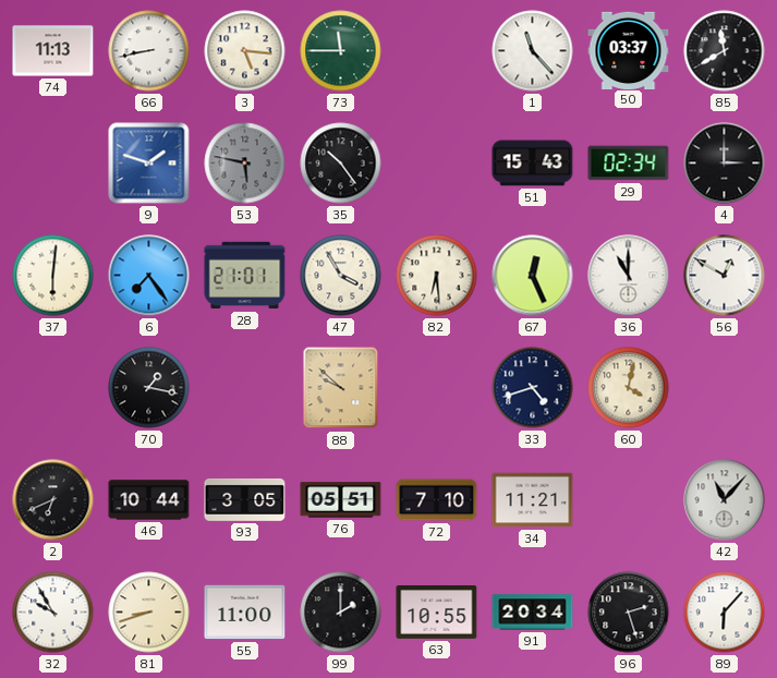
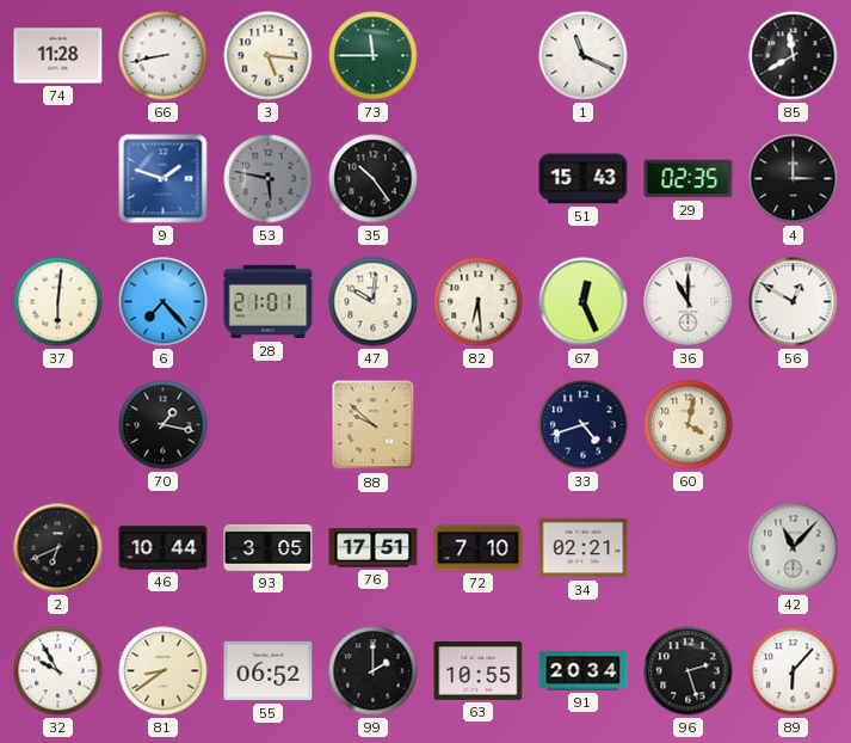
74: 11:13 -> 11:28
1: 11:23 -> 11:19
50: 03:37 -> none
29: 02:34 -> 02:35
6: 7:24 -> 7:23
47: 3:55 -> 10:01
76: 05:51 -> 17:51
34: 11:21 -> 02:21
81: 8:42 -> 8:39
55: 11:00 -> 06:52
